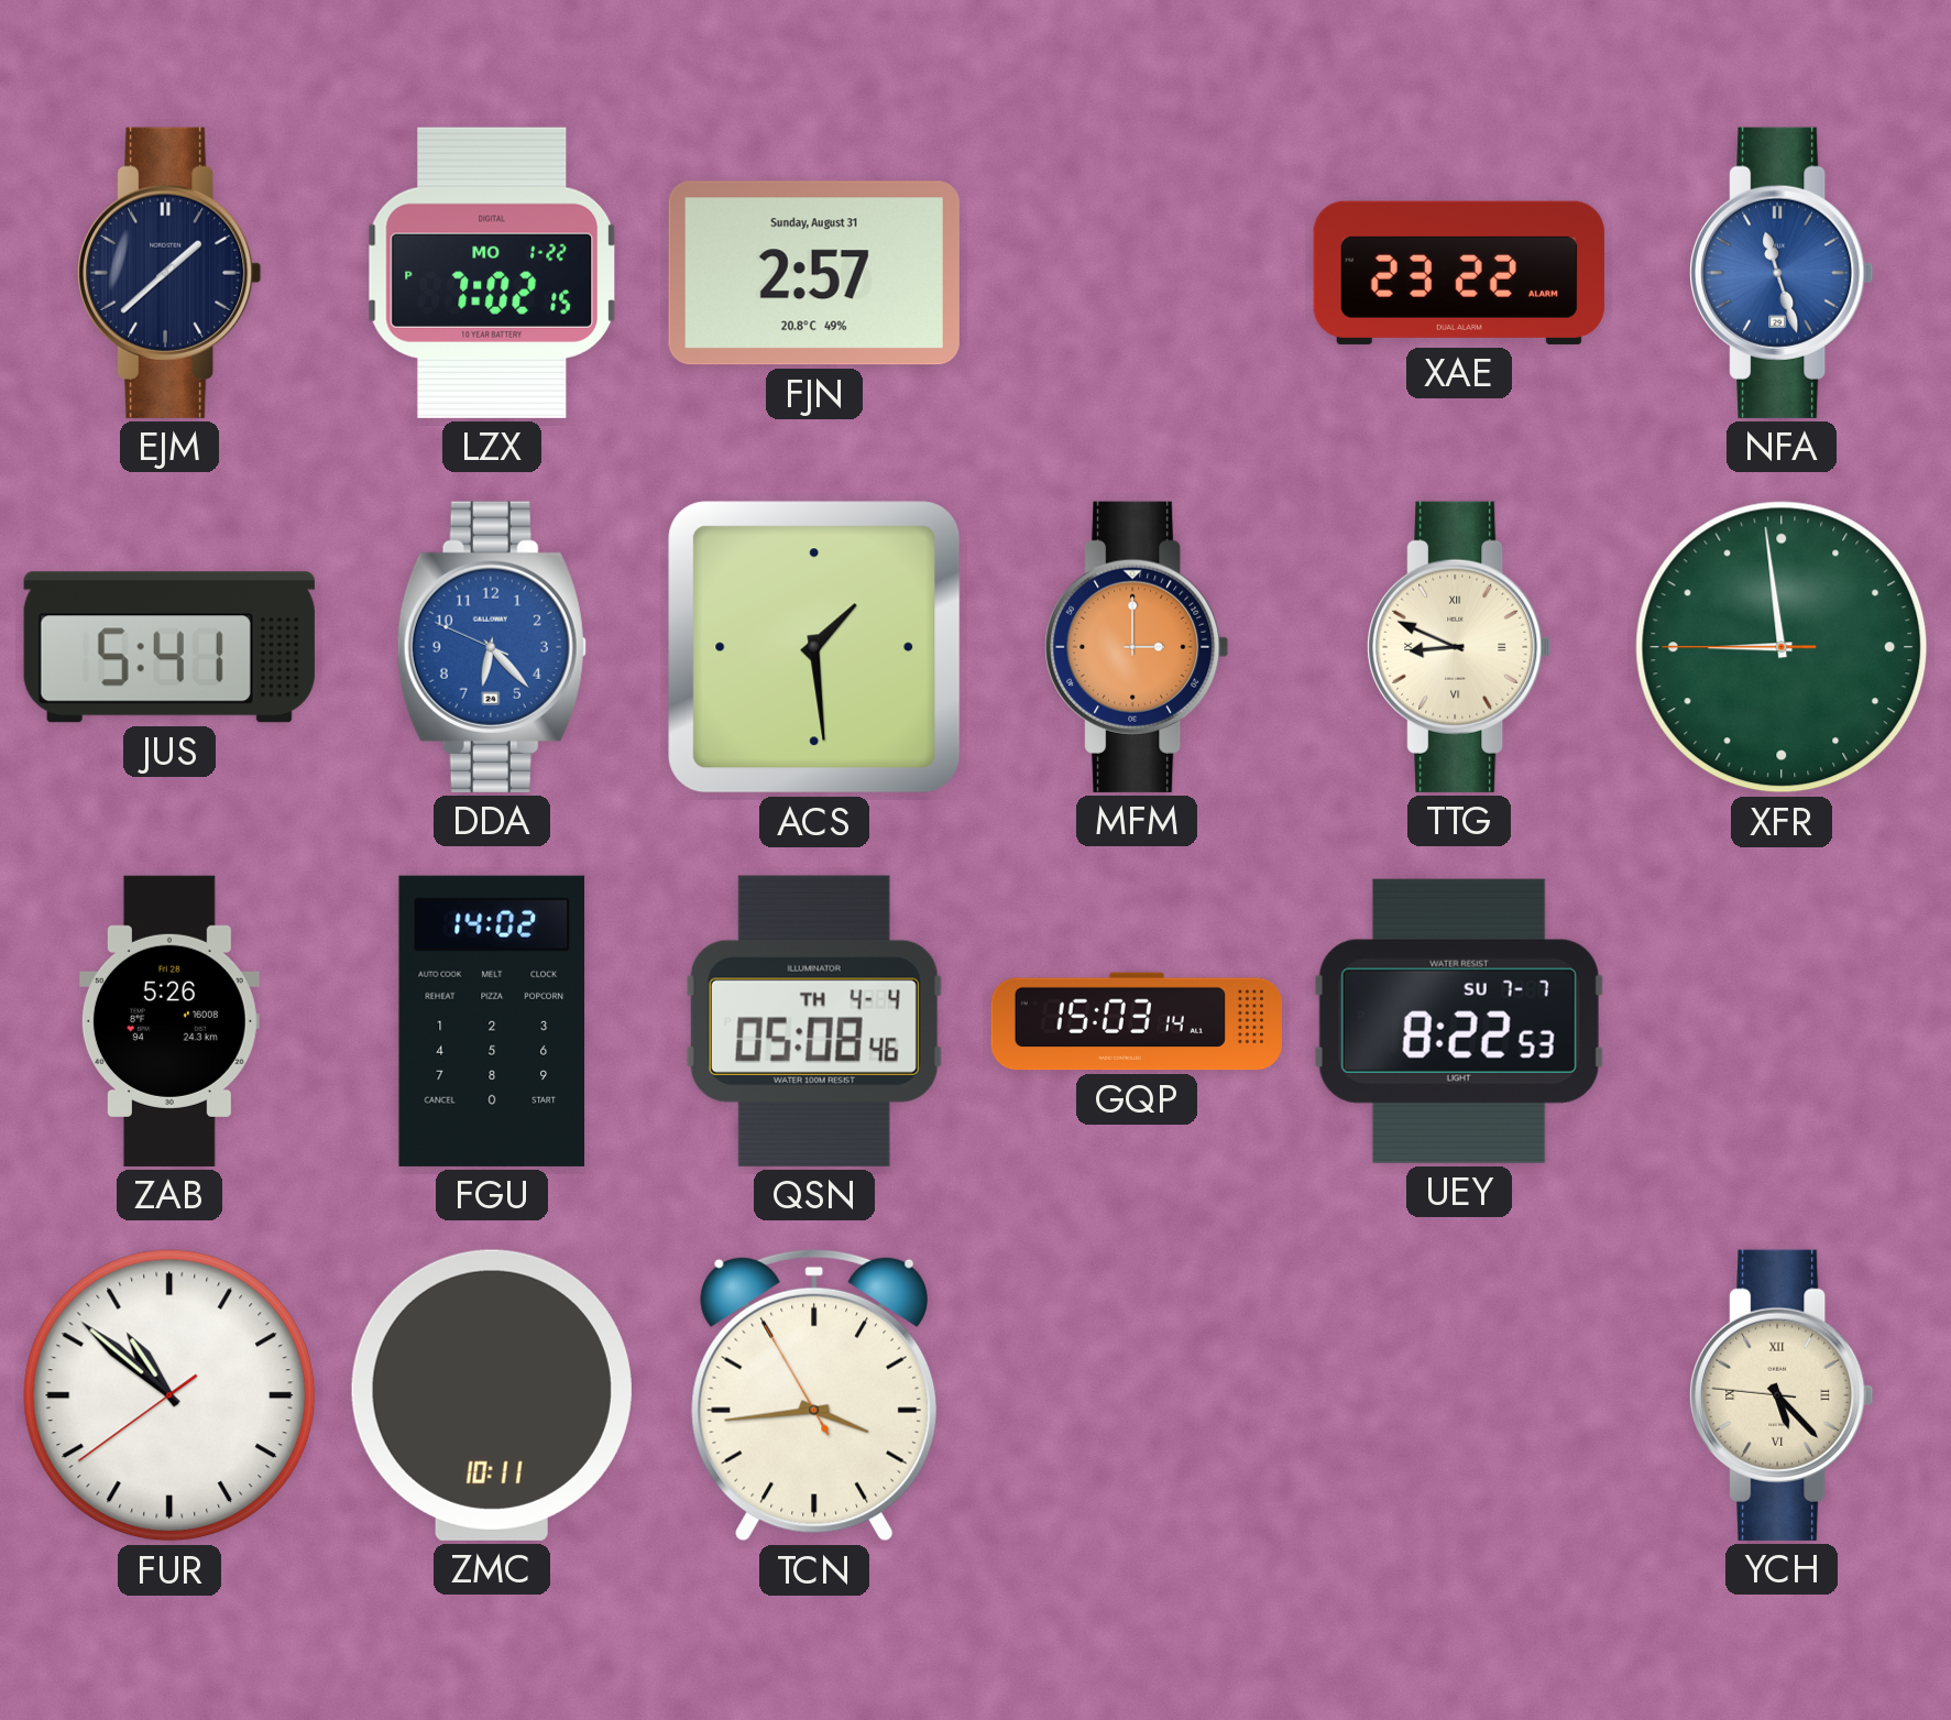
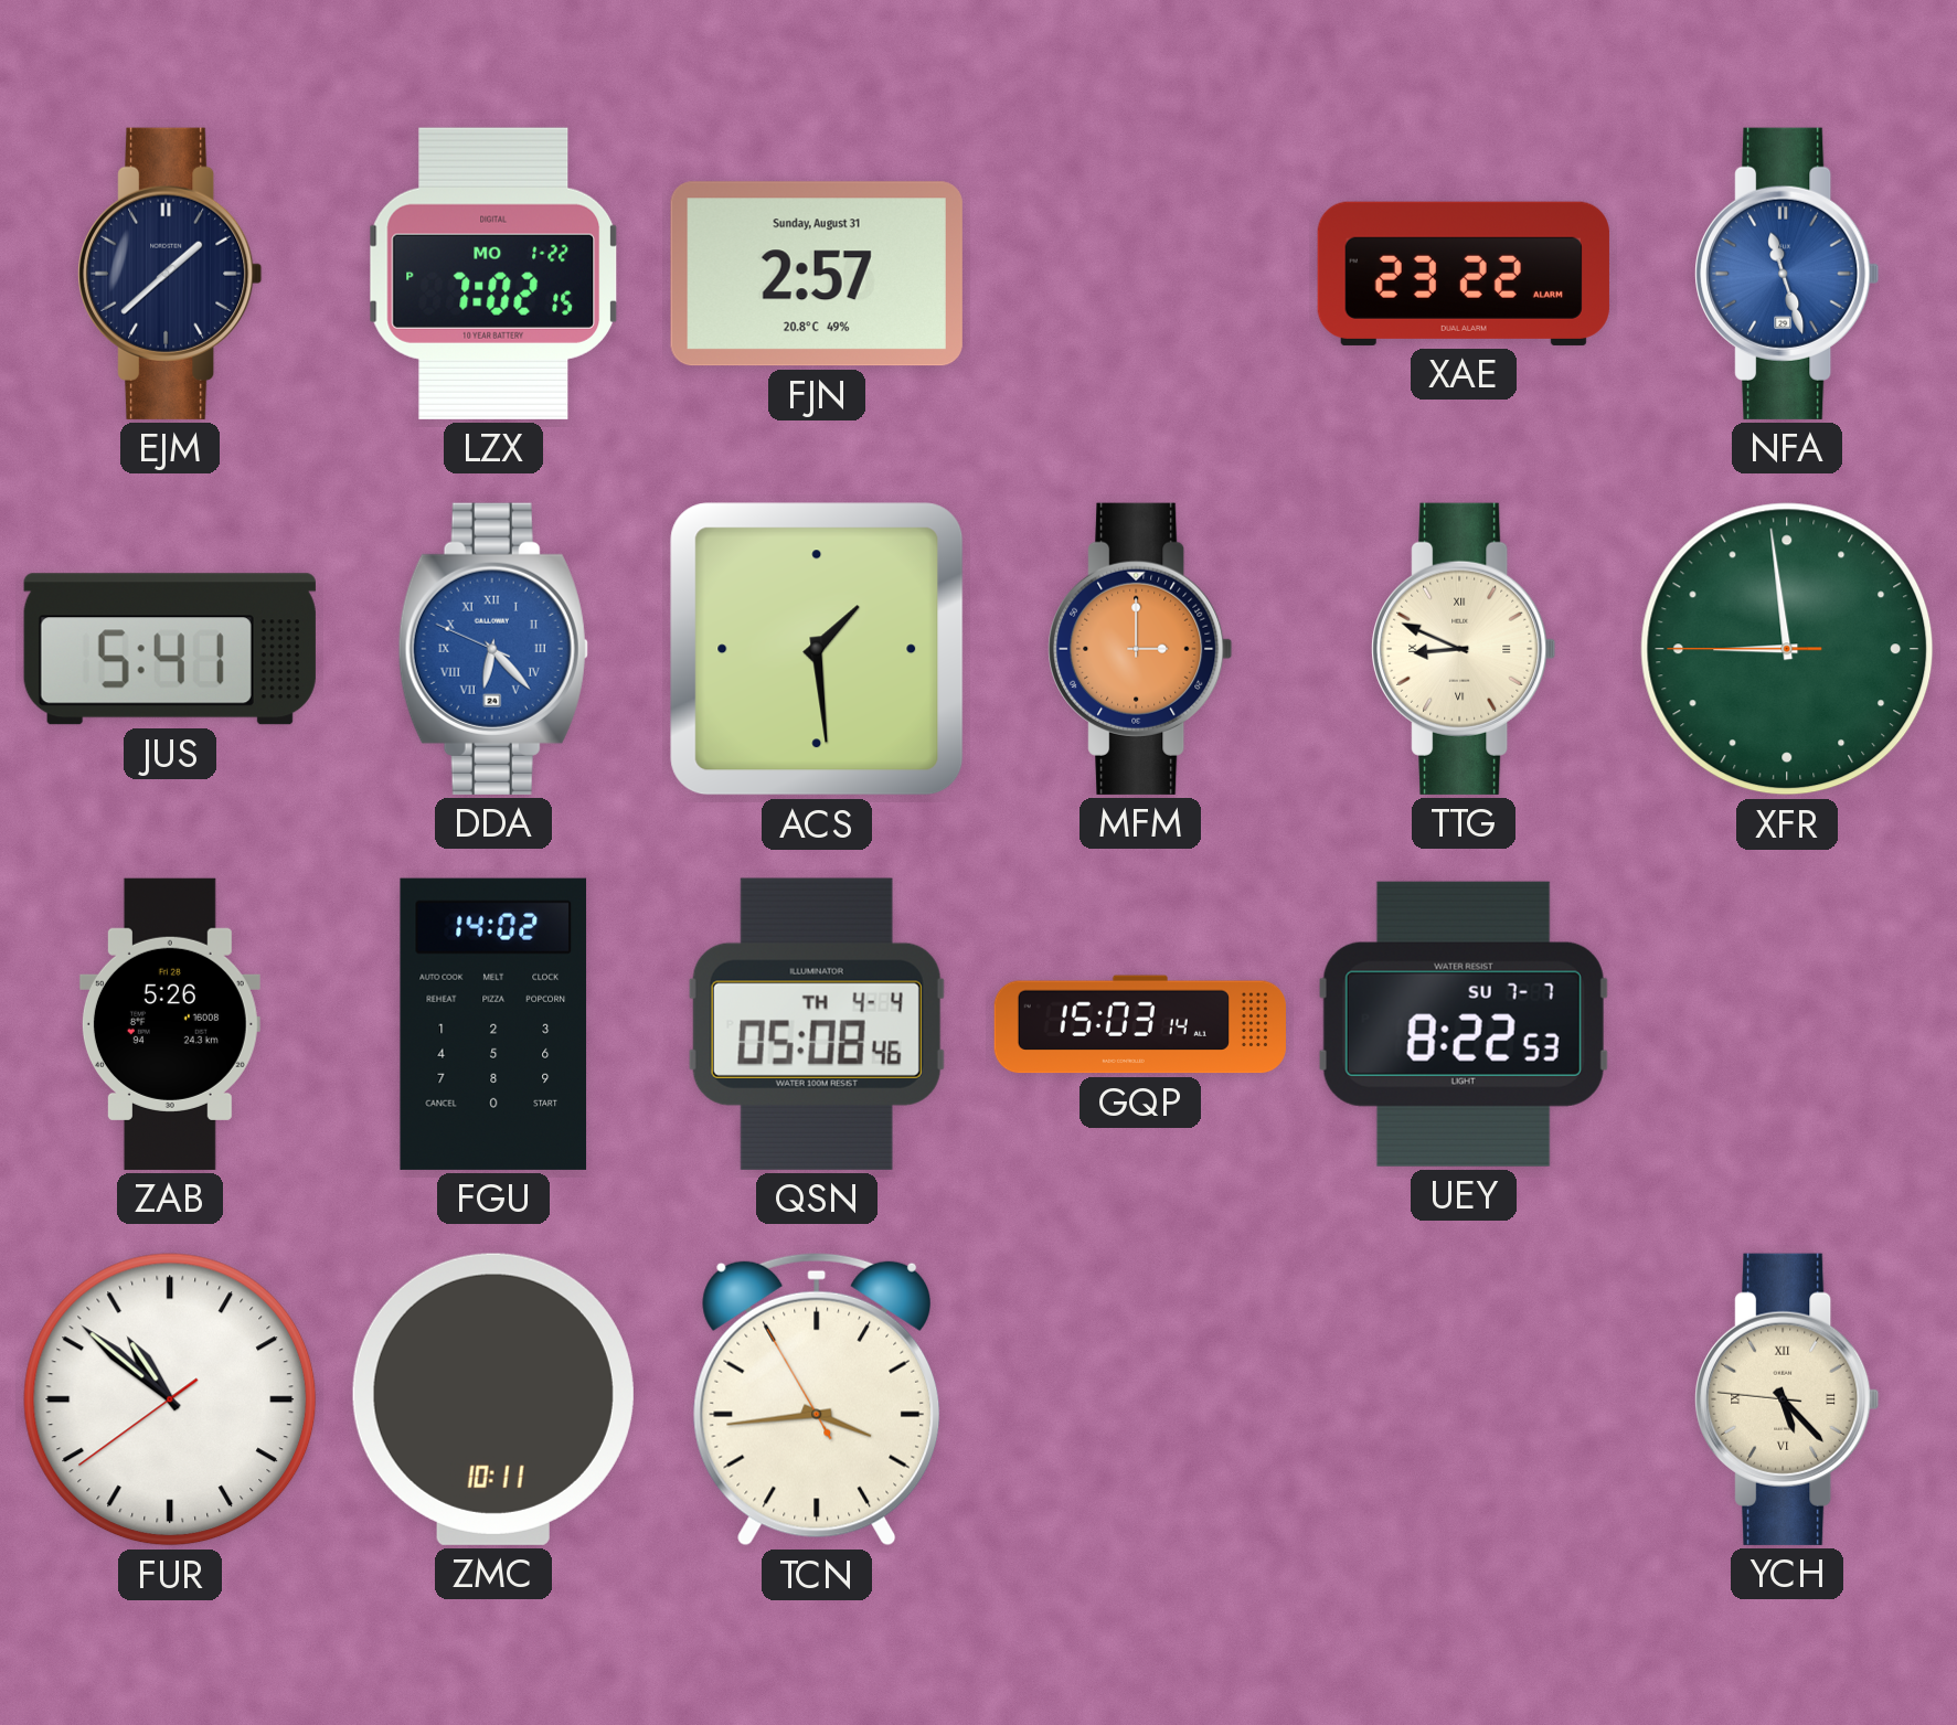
DDA numerals: Arabic -> Roman
